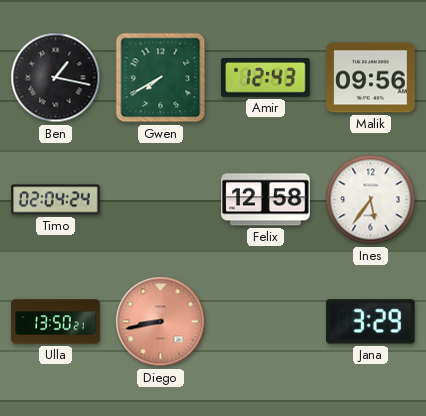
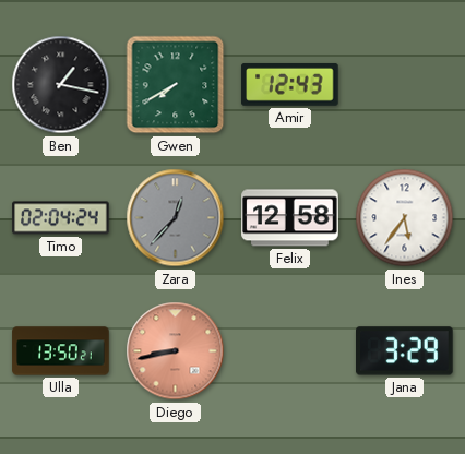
Malik: 09:56 -> none
Zara: none -> 12:37
